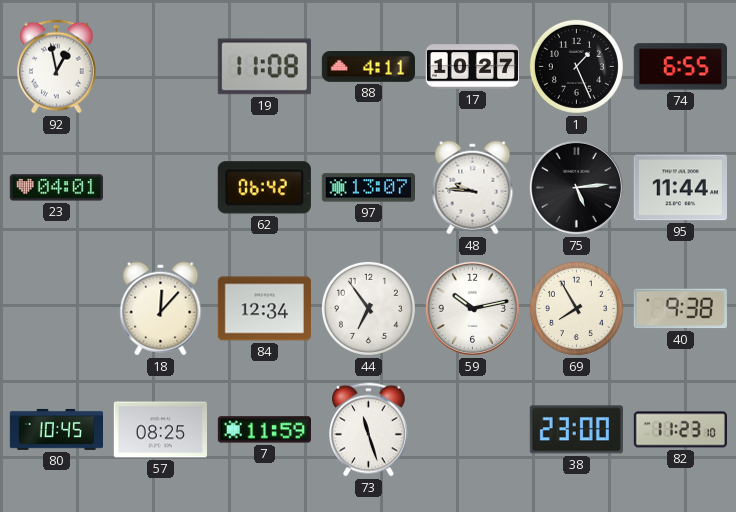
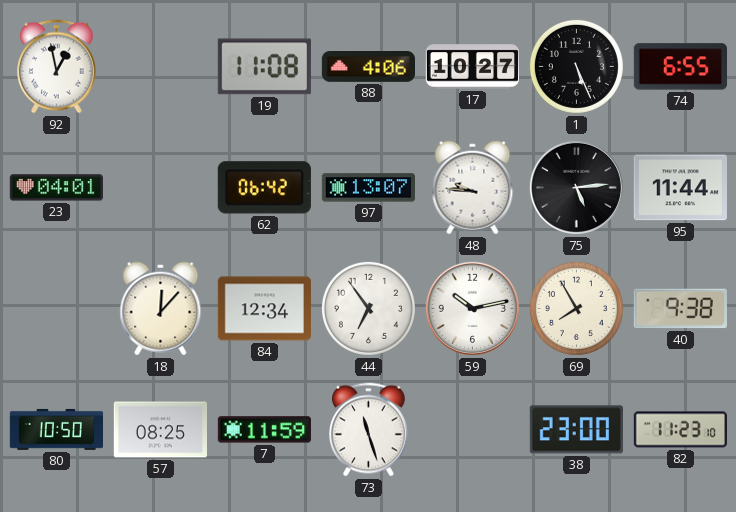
88: 4:11 -> 4:06
1: 1:26 -> 5:26
80: 10:45 -> 10:50
